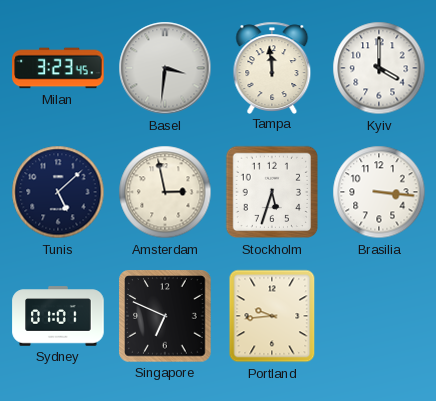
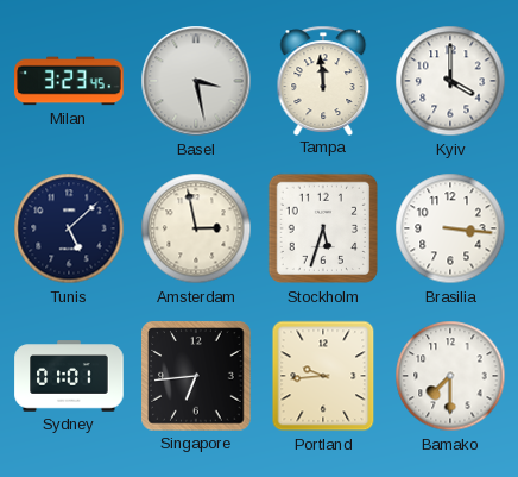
Basel: 3:31 -> 3:28
Singapore: 6:49 -> 6:44
Bamako: none -> 7:30
